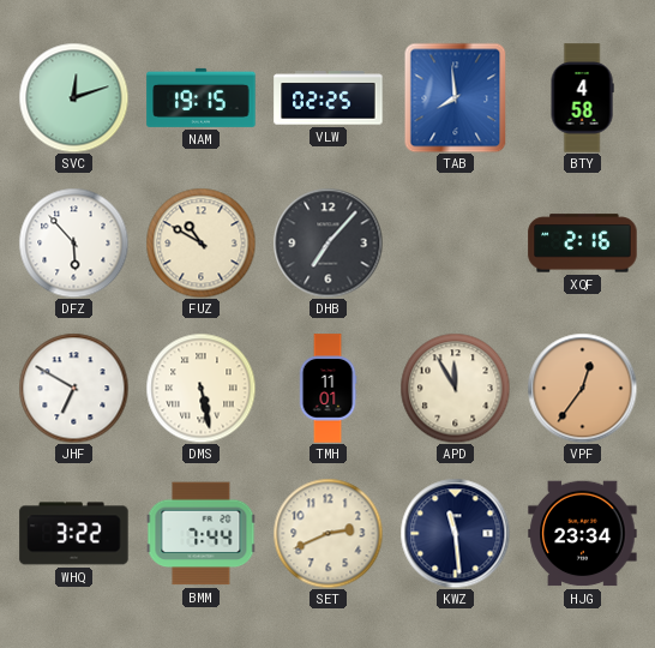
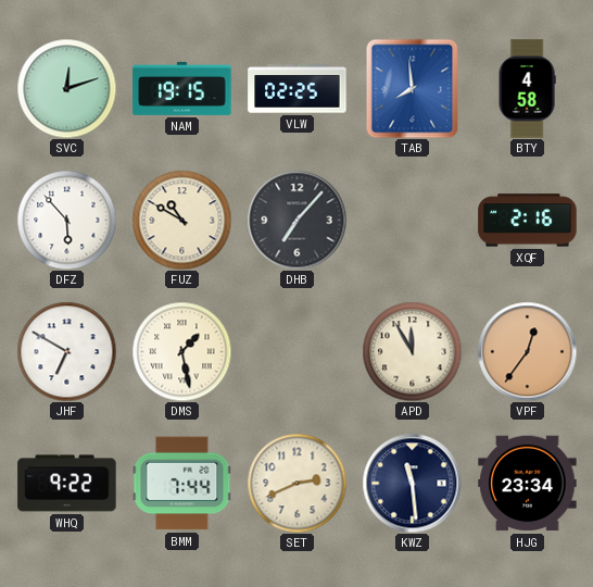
DMS: 5:28 -> 1:28
TMH: 11:01 -> none
WHQ: 3:22 -> 9:22
